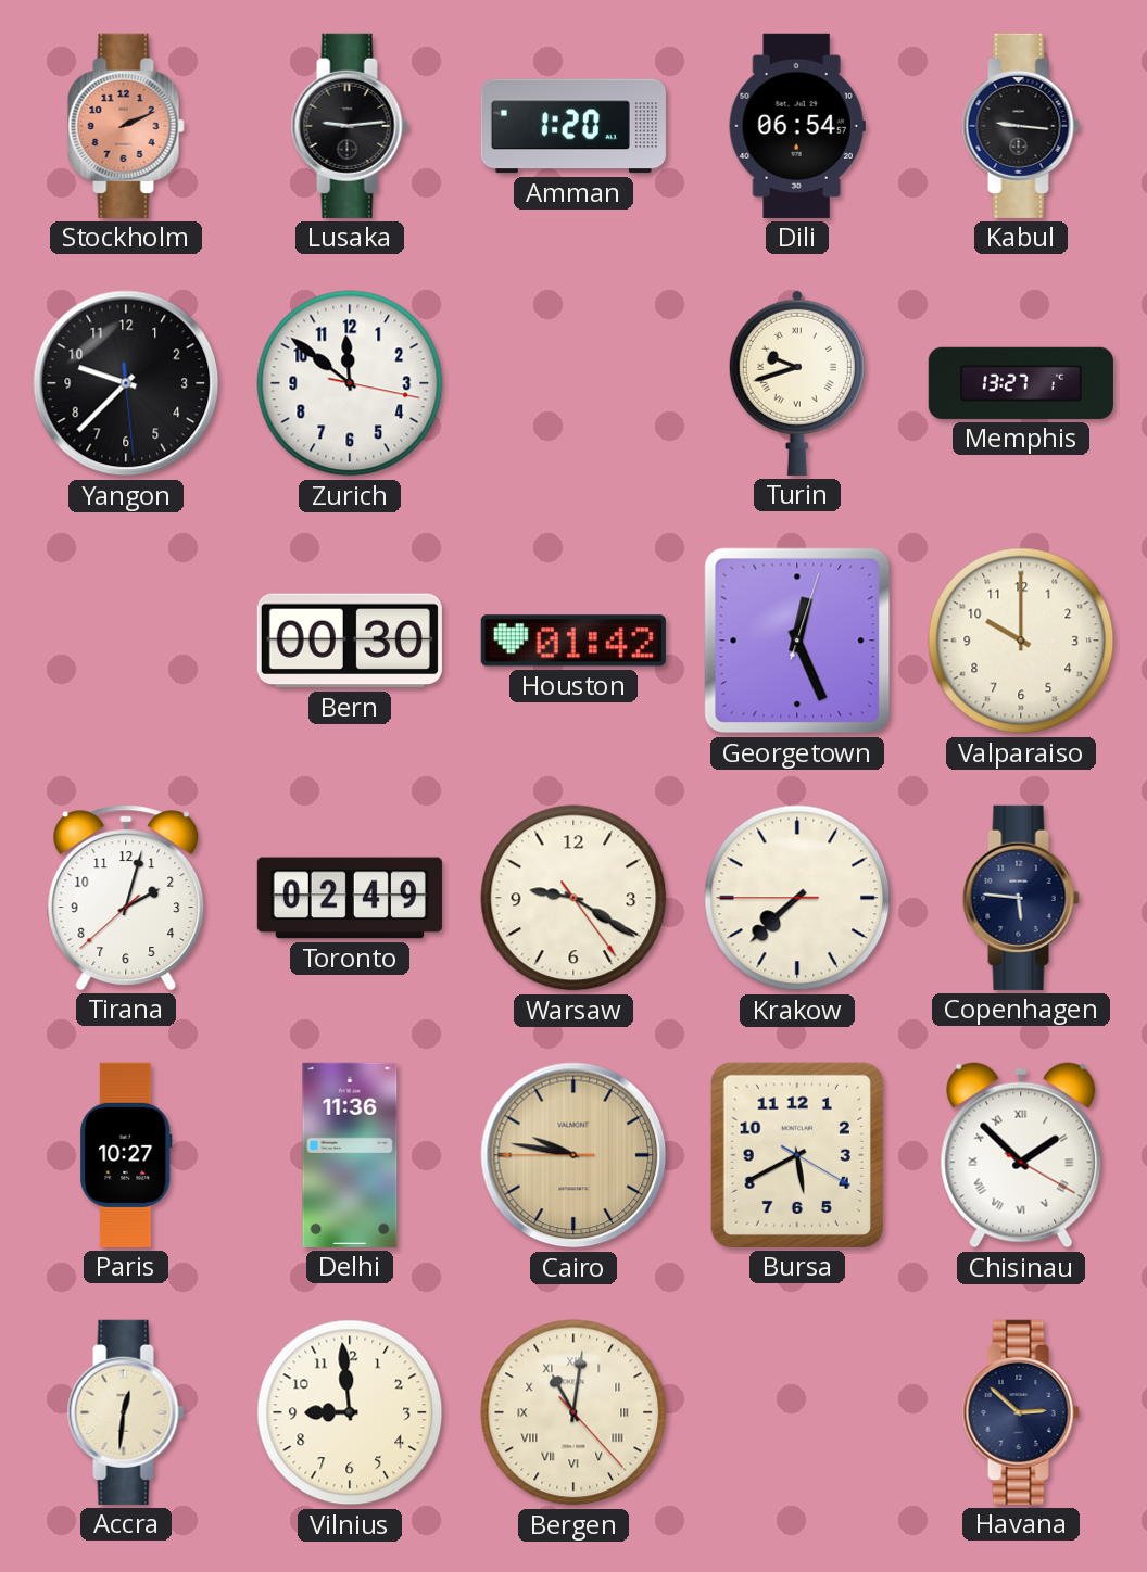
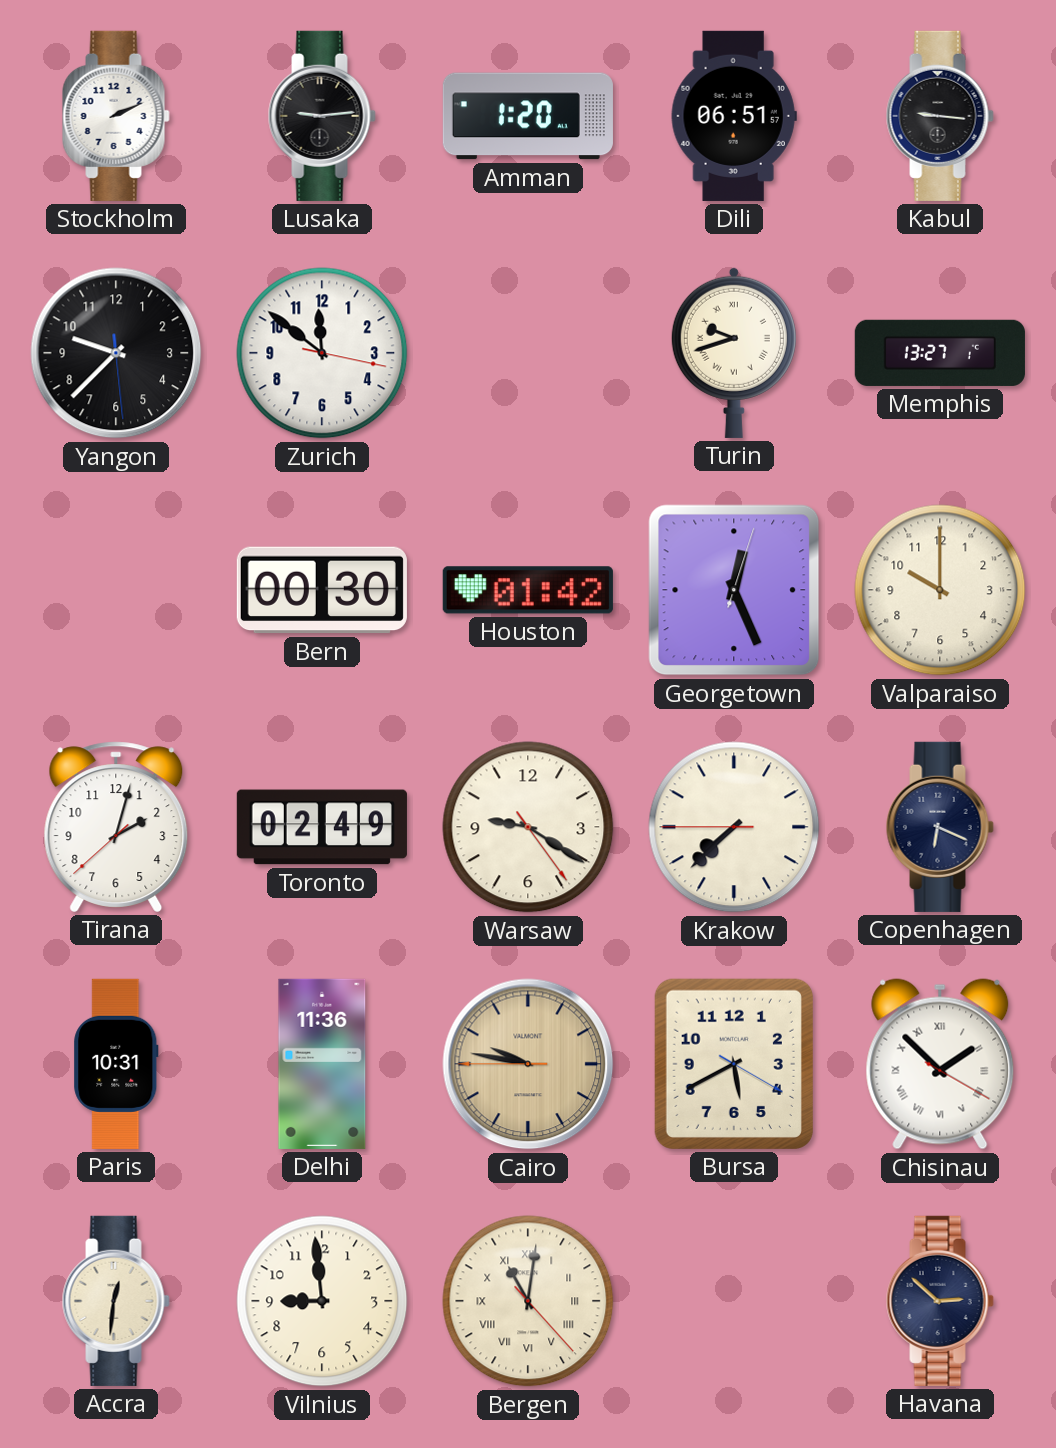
Stockholm dial: salmon -> white
Dili: 06:54 -> 06:51
Copenhagen: 5:46 -> 6:19
Paris: 10:27 -> 10:31
